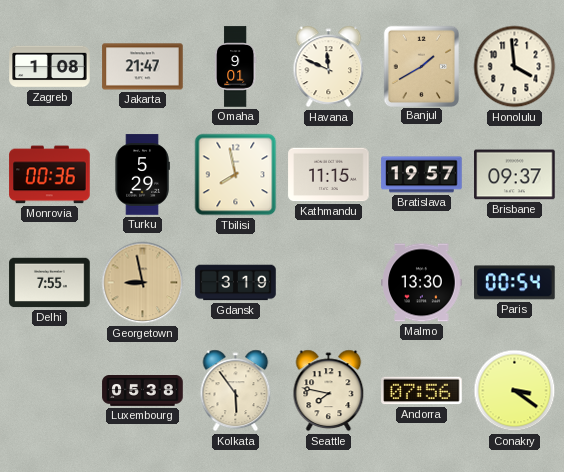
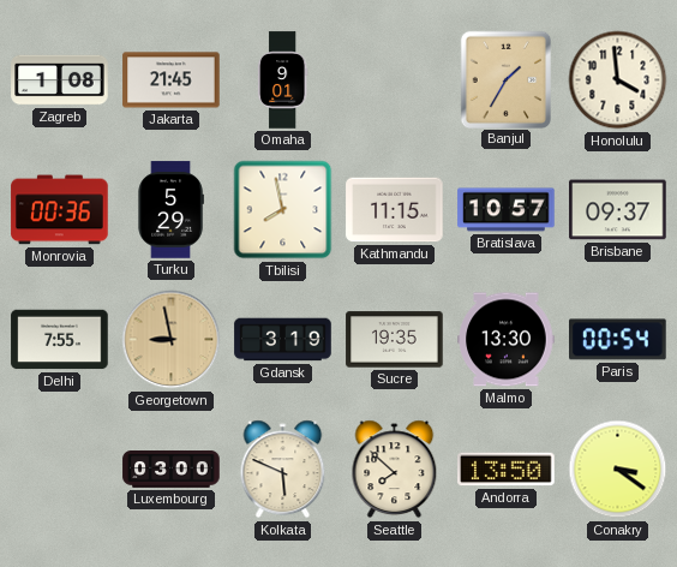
Jakarta: 21:47 -> 21:45
Havana: 11:49 -> none
Banjul: 1:40 -> 1:35
Bratislava: 19:57 -> 10:57
Sucre: none -> 19:35
Luxembourg: 05:38 -> 03:00
Kolkata: 5:54 -> 5:49
Seattle: 7:47 -> 7:52
Andorra: 07:56 -> 13:50
